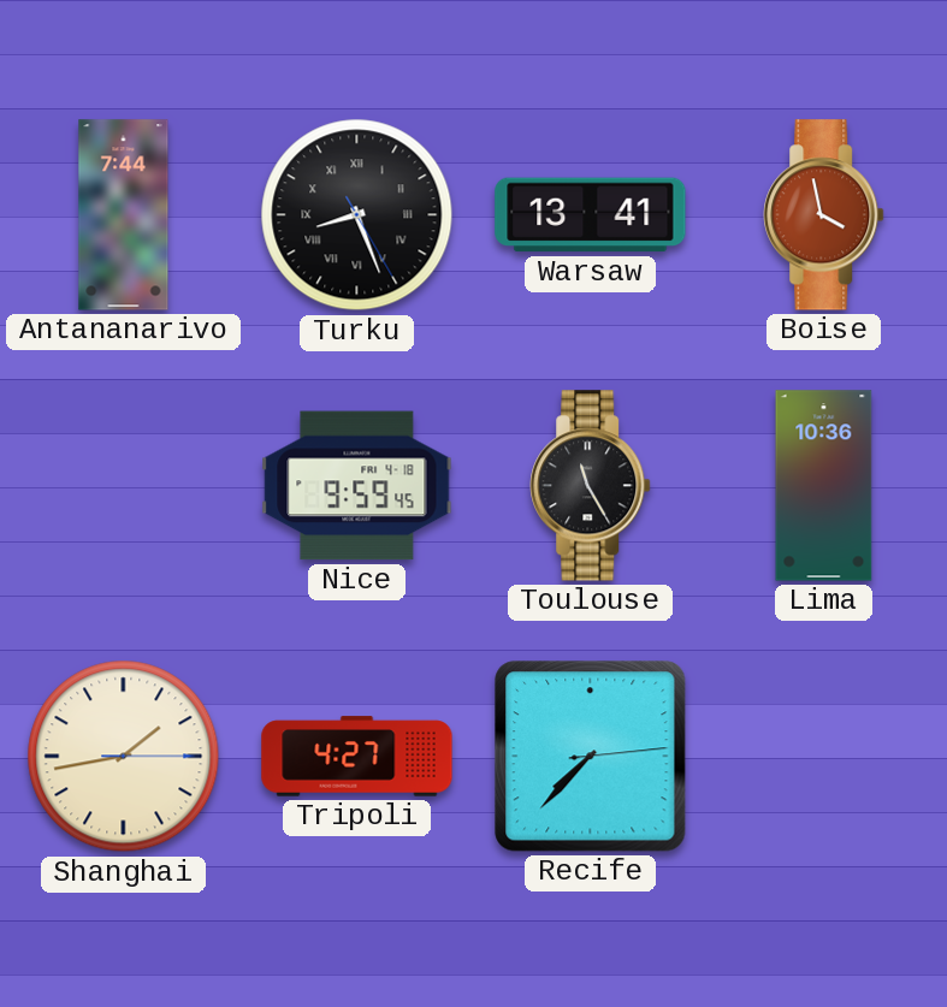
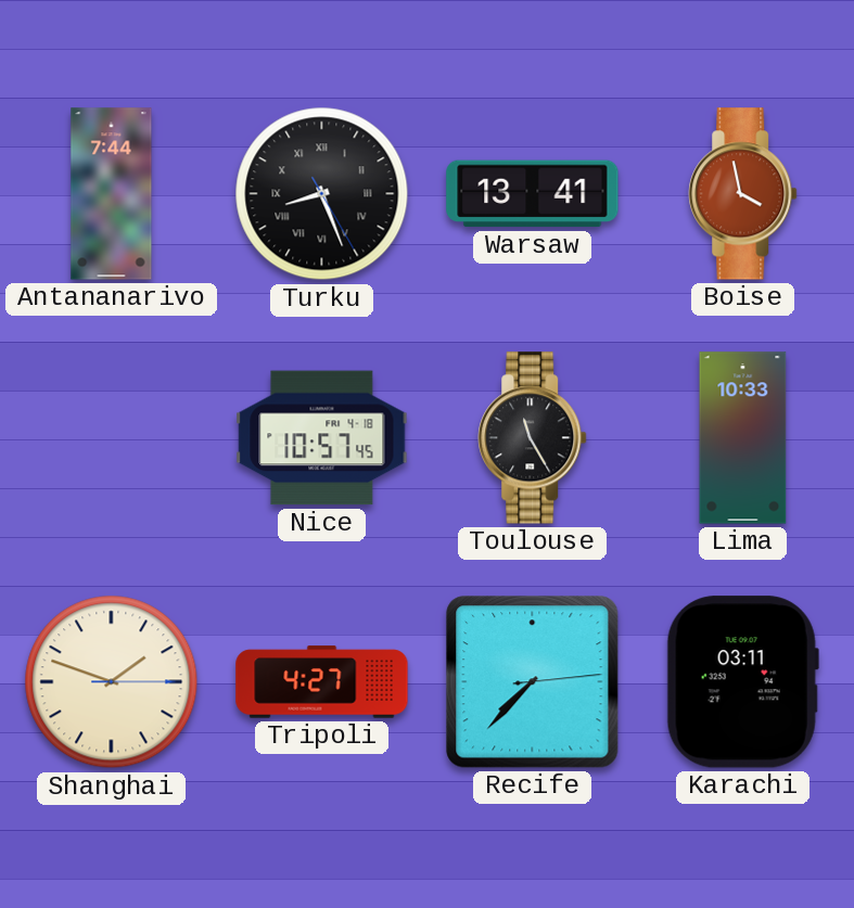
Nice: 9:59 -> 10:57
Lima: 10:36 -> 10:33
Shanghai: 1:43 -> 1:48
Karachi: none -> 03:11
